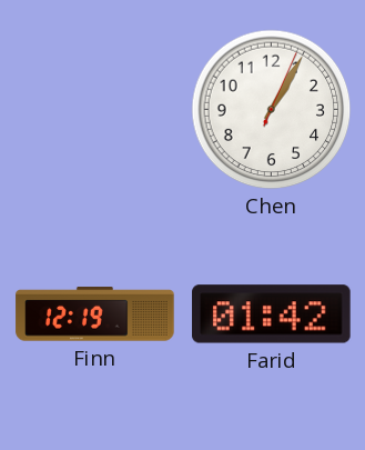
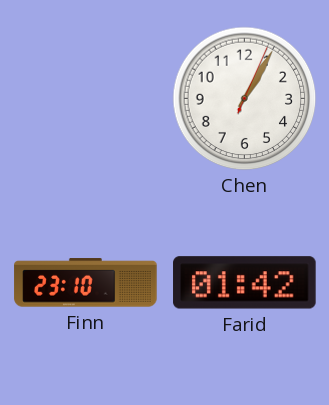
Finn: 12:19 -> 23:10
